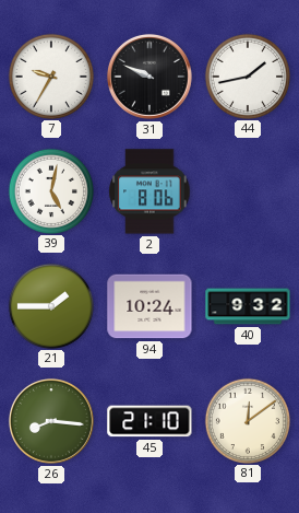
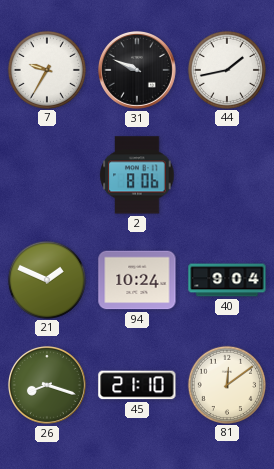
39: 5:02 -> none
21: 1:45 -> 1:49
40: 9:32 -> 9:04
26: 8:16 -> 8:18
